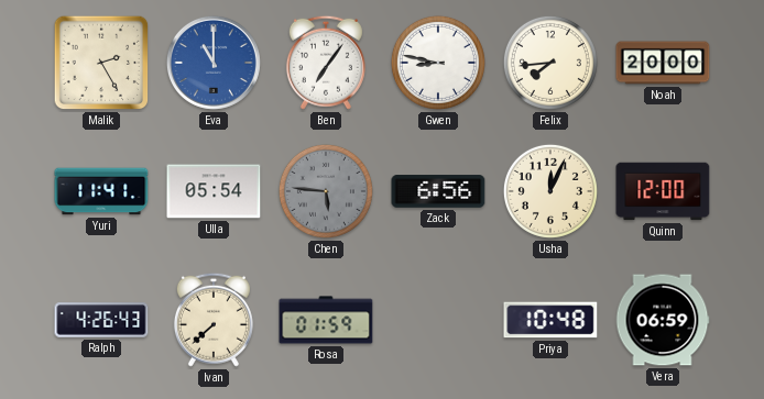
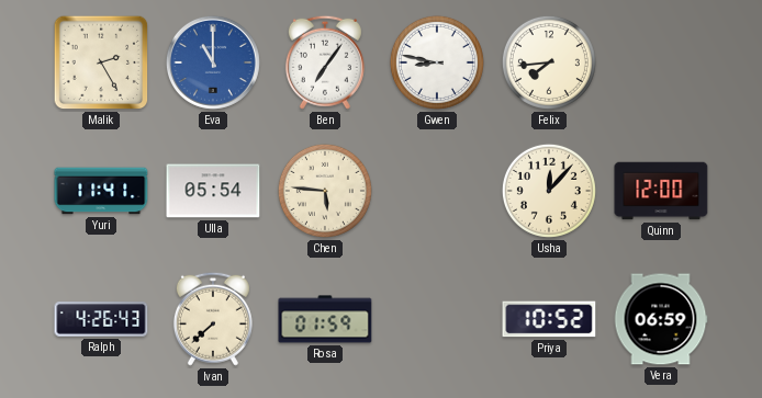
Noah: 20:00 -> none
Chen dial: grey -> cream
Zack: 6:56 -> none
Usha: 12:04 -> 12:07
Priya: 10:48 -> 10:52
